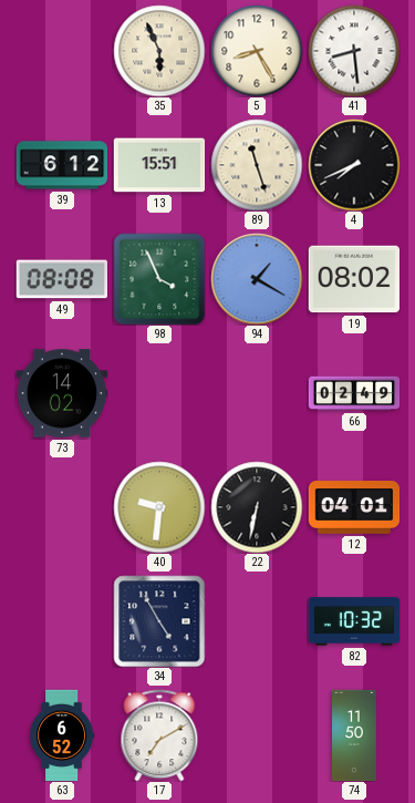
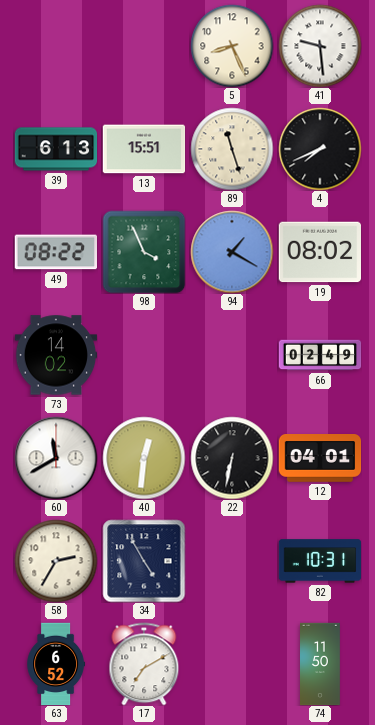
35: 5:56 -> none
5: 8:25 -> 8:26
41: 8:29 -> 9:29
39: 6:12 -> 6:13
49: 08:08 -> 08:22
60: none -> 11:40
40: 9:31 -> 12:31
58: none -> 2:35
82: 10:32 -> 10:31
